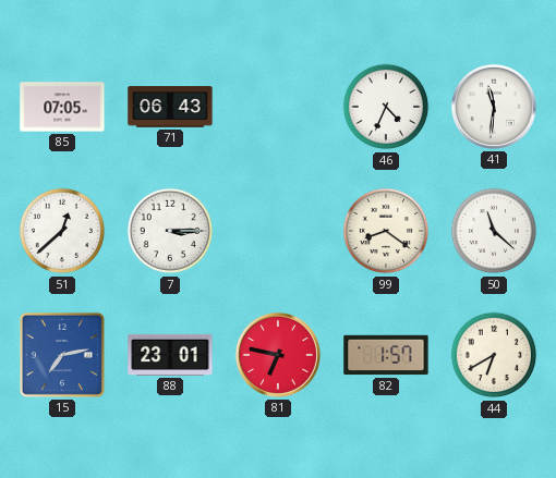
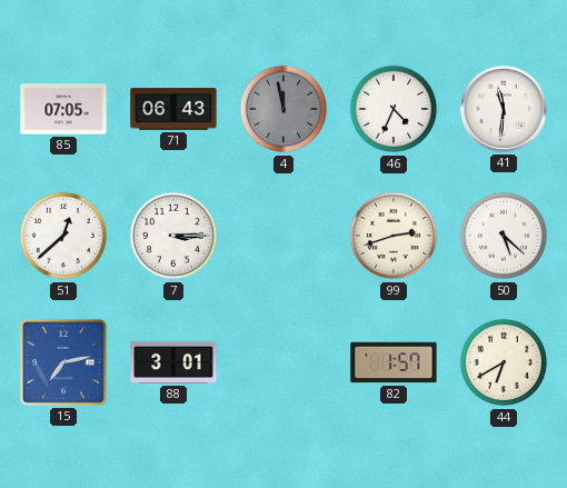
4: none -> 11:58
99: 8:21 -> 2:42
50: 11:22 -> 5:22
88: 23:01 -> 3:01
81: 6:47 -> none
